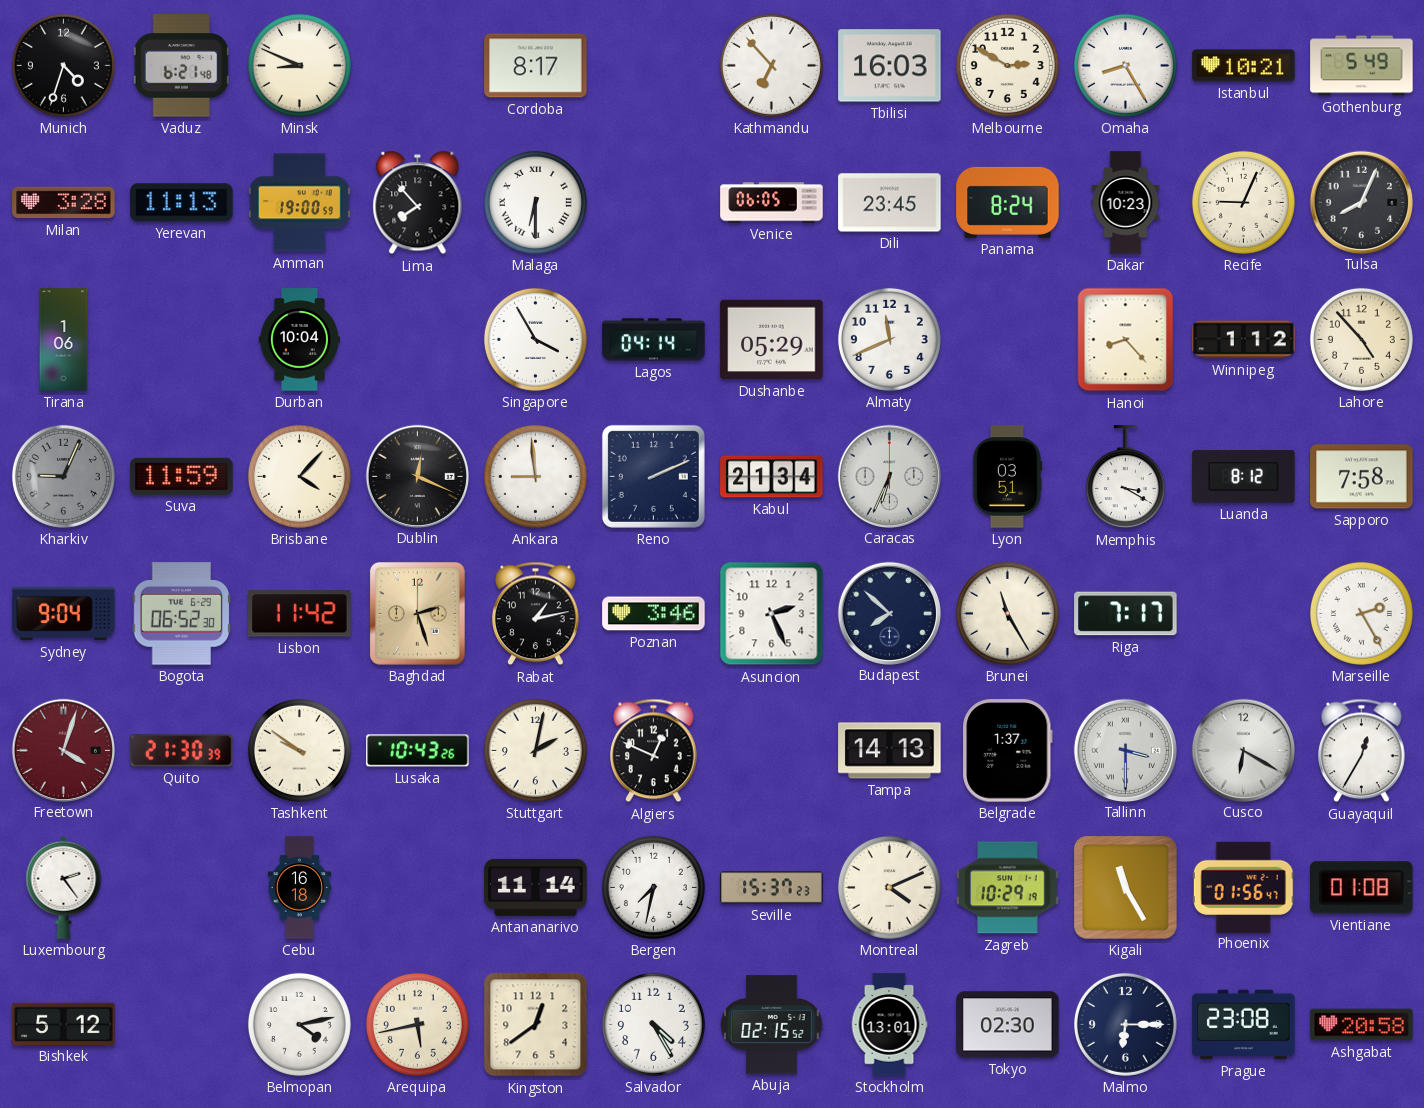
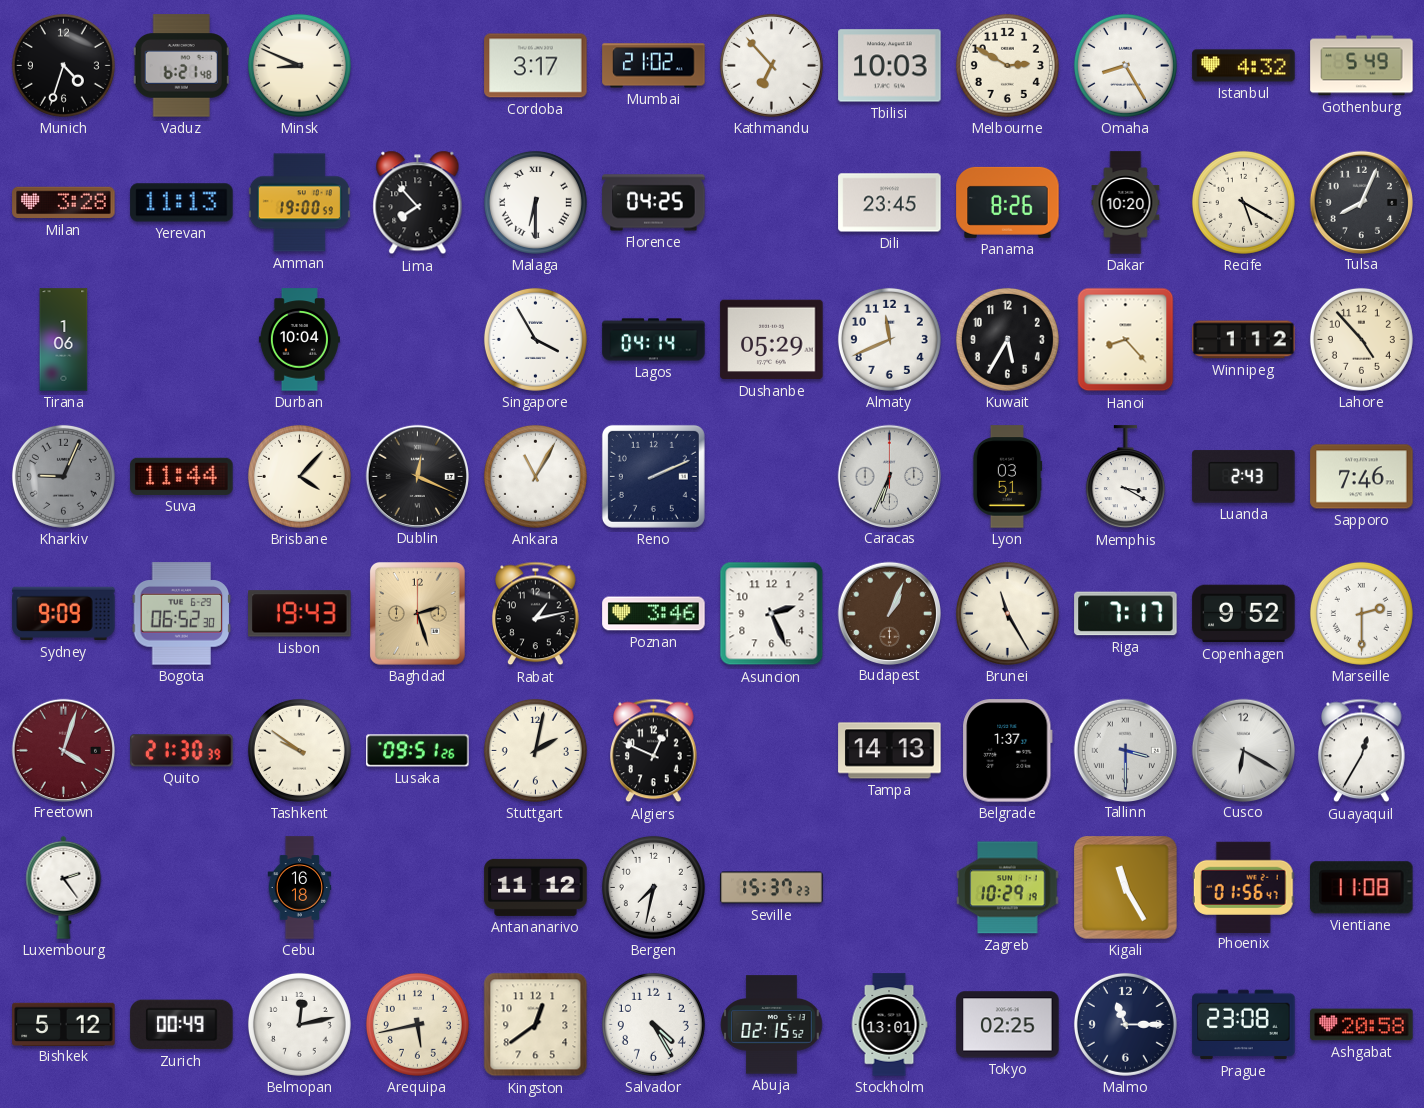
Cordoba: 8:17 -> 3:17
Mumbai: none -> 21:02
Tbilisi: 16:03 -> 10:03
Istanbul: 10:21 -> 4:32
Florence: none -> 04:25
Venice: 06:05 -> none
Panama: 8:24 -> 8:26
Dakar: 10:23 -> 10:20
Recife: 9:04 -> 5:20
Kuwait: none -> 5:35
Suva: 11:59 -> 11:44
Ankara: 8:59 -> 11:05
Kabul: 21:34 -> none
Luanda: 8:12 -> 2:43
Sapporo: 7:58 -> 7:46
Sydney: 9:04 -> 9:09
Lisbon: 11:42 -> 19:43
Budapest: 7:52 -> 1:04
Budapest dial: navy -> brown
Copenhagen: none -> 9:52
Marseille: 2:25 -> 2:30
Lusaka: 10:43 -> 09:51
Antananarivo: 11:14 -> 11:12
Montreal: 4:11 -> none
Vientiane: 01:08 -> 11:08
Zurich: none -> 00:49
Belmopan: 4:13 -> 12:13
Tokyo: 02:30 -> 02:25
Malmo: 6:15 -> 11:15
